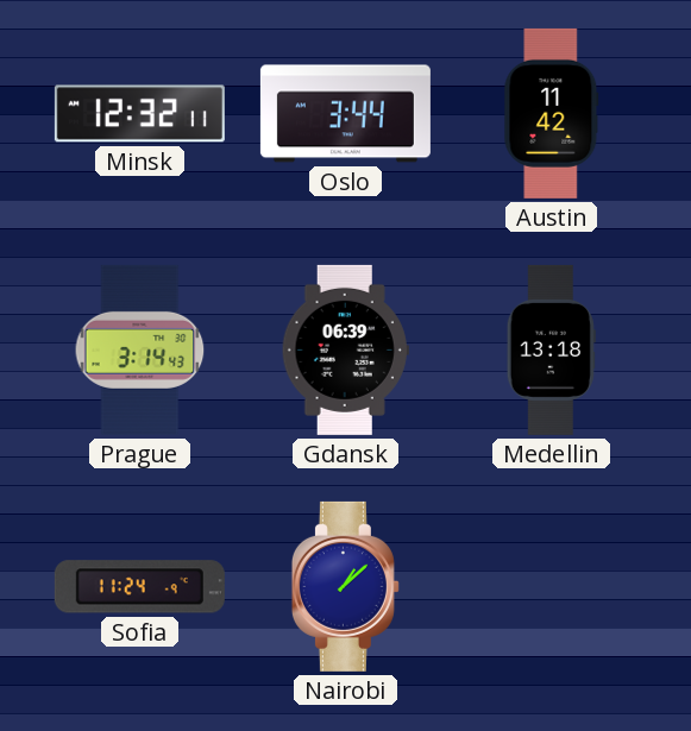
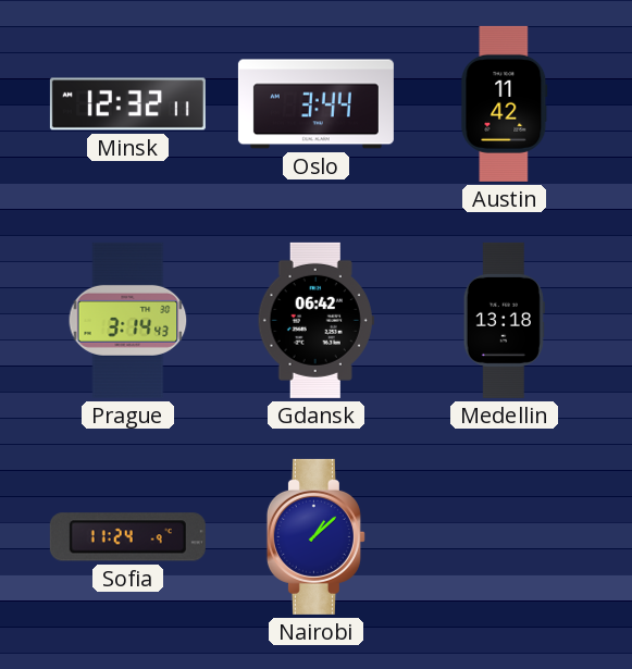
Gdansk: 06:39 -> 06:42
